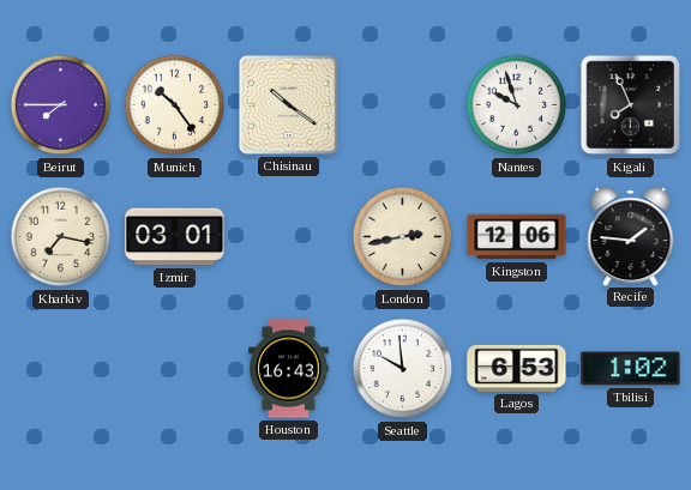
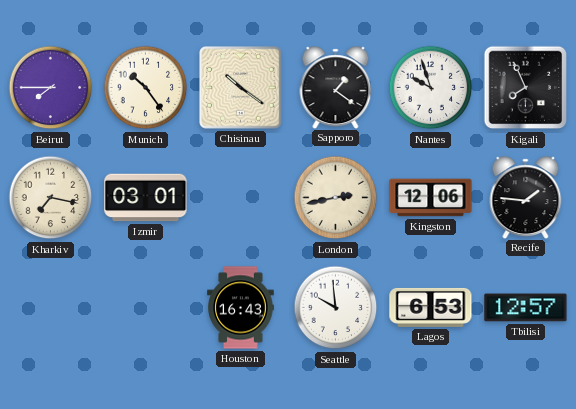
Sapporo: none -> 1:21
Tbilisi: 1:02 -> 12:57
